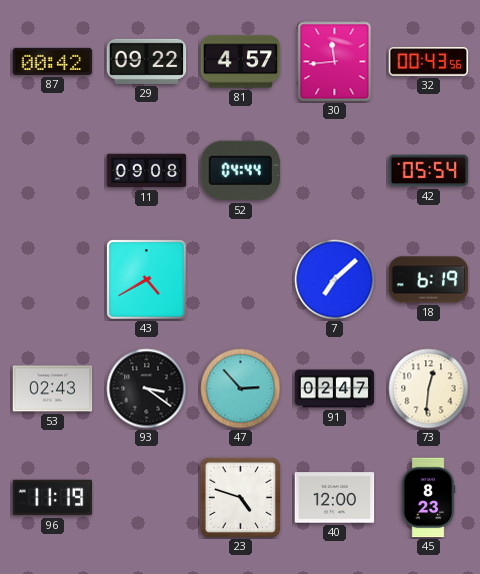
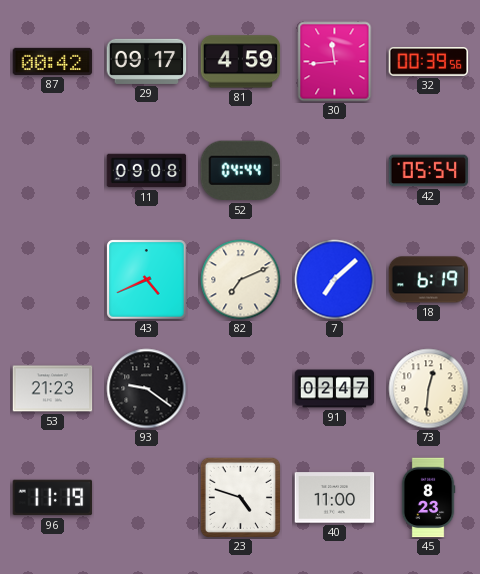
29: 09:22 -> 09:17
81: 4:57 -> 4:59
32: 00:43 -> 00:39
43: 4:40 -> 4:41
82: none -> 7:11
53: 02:43 -> 21:23
93: 3:21 -> 9:21
47: 2:53 -> none
40: 12:00 -> 11:00
